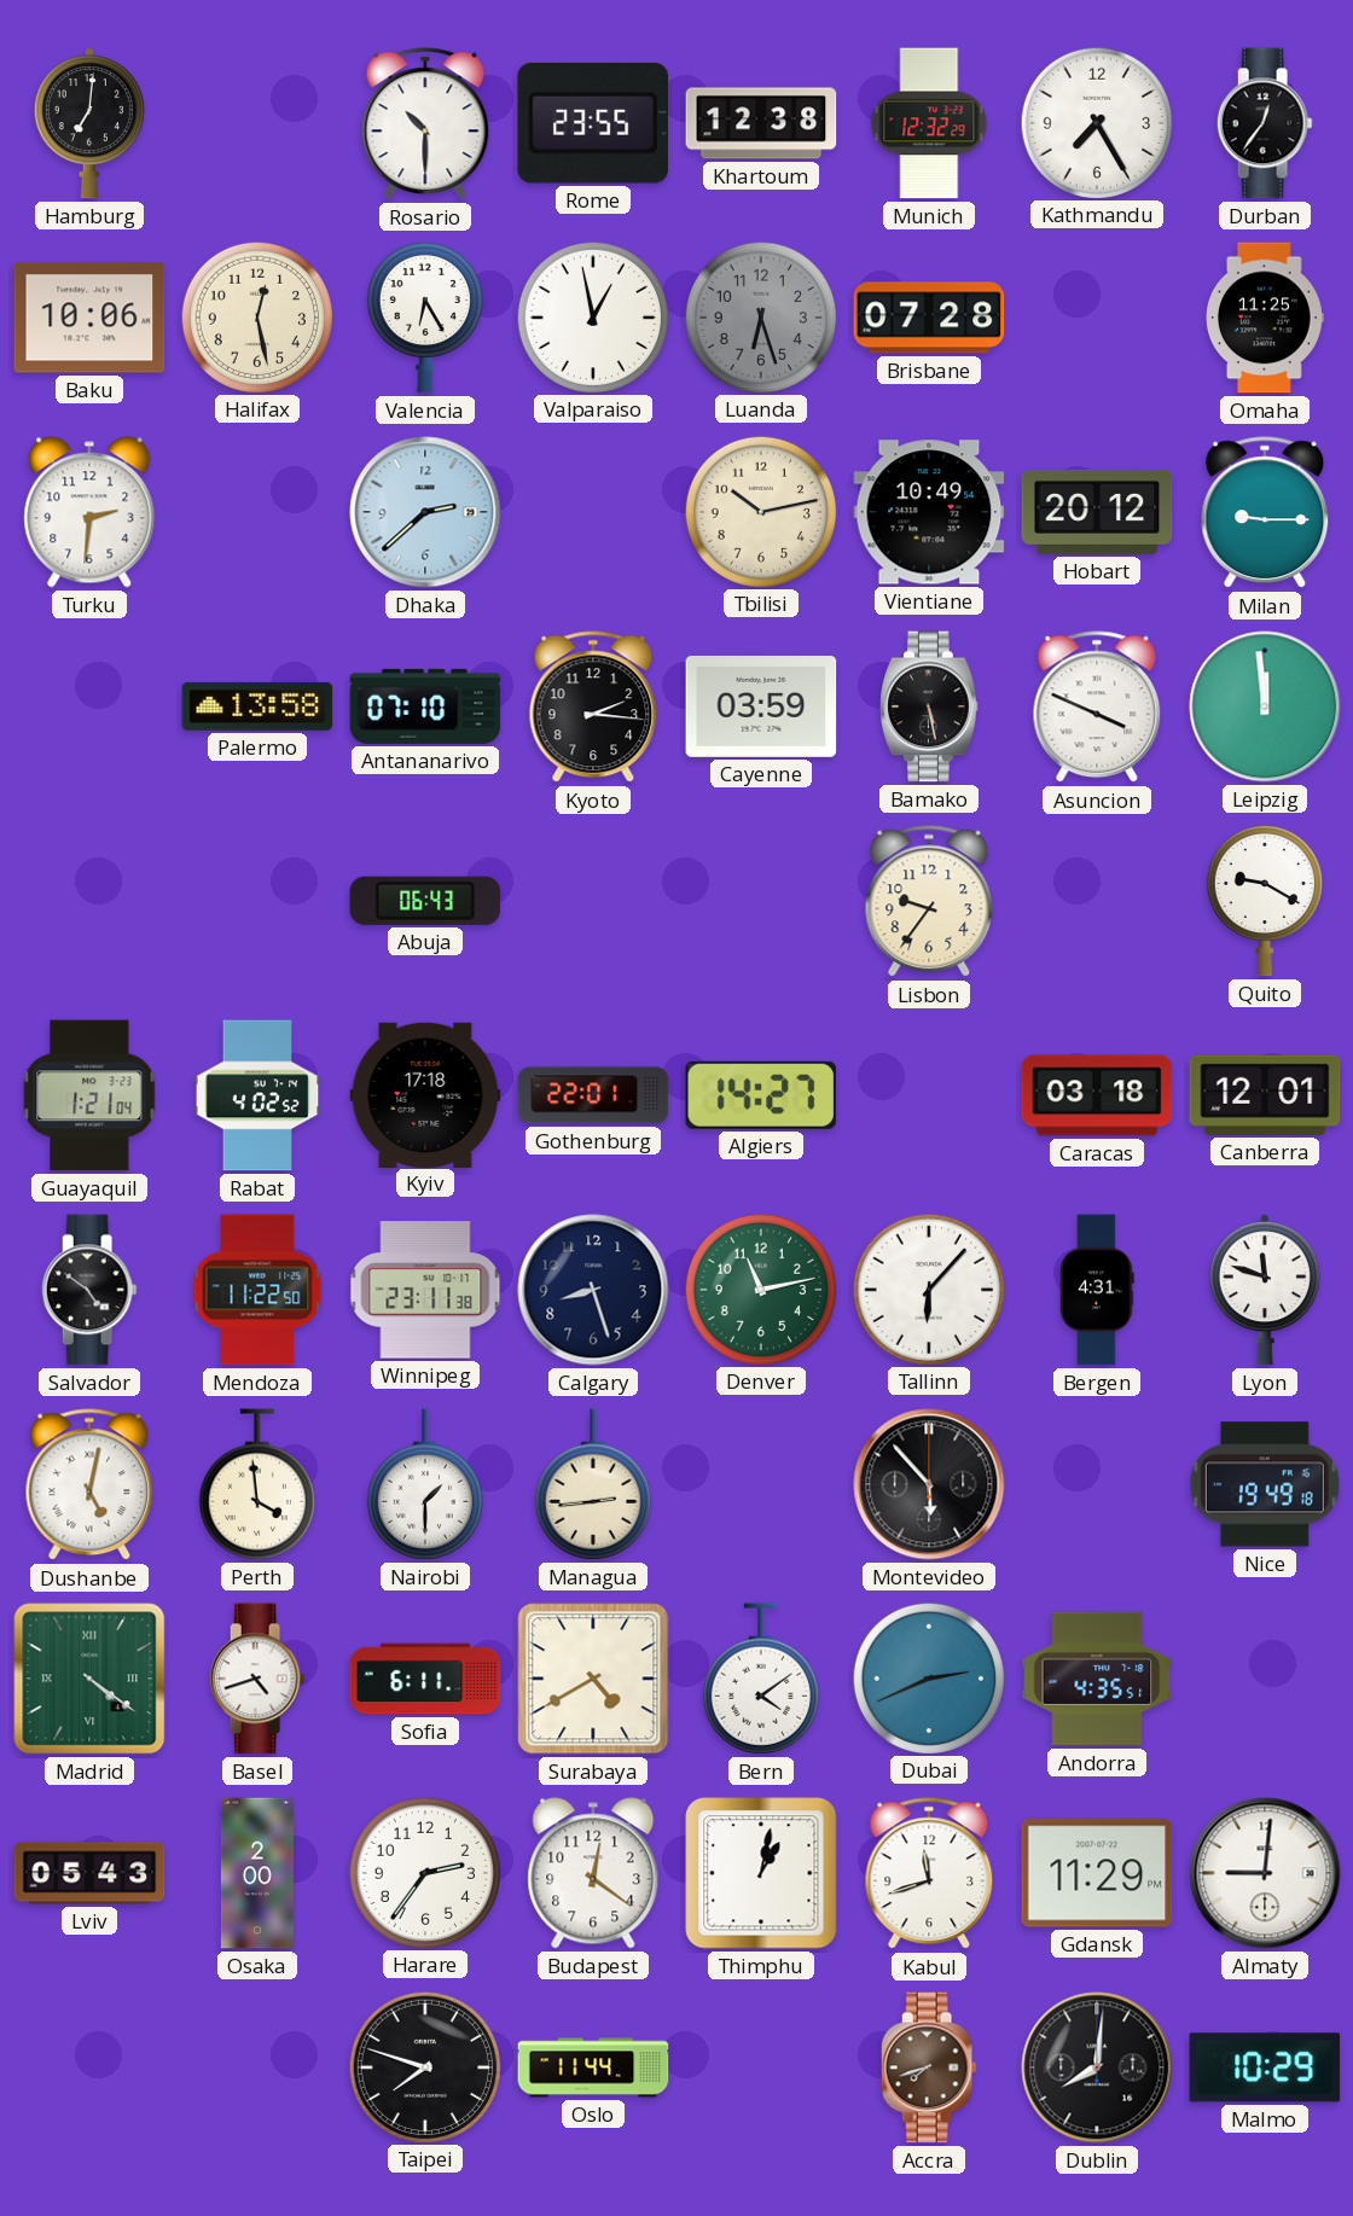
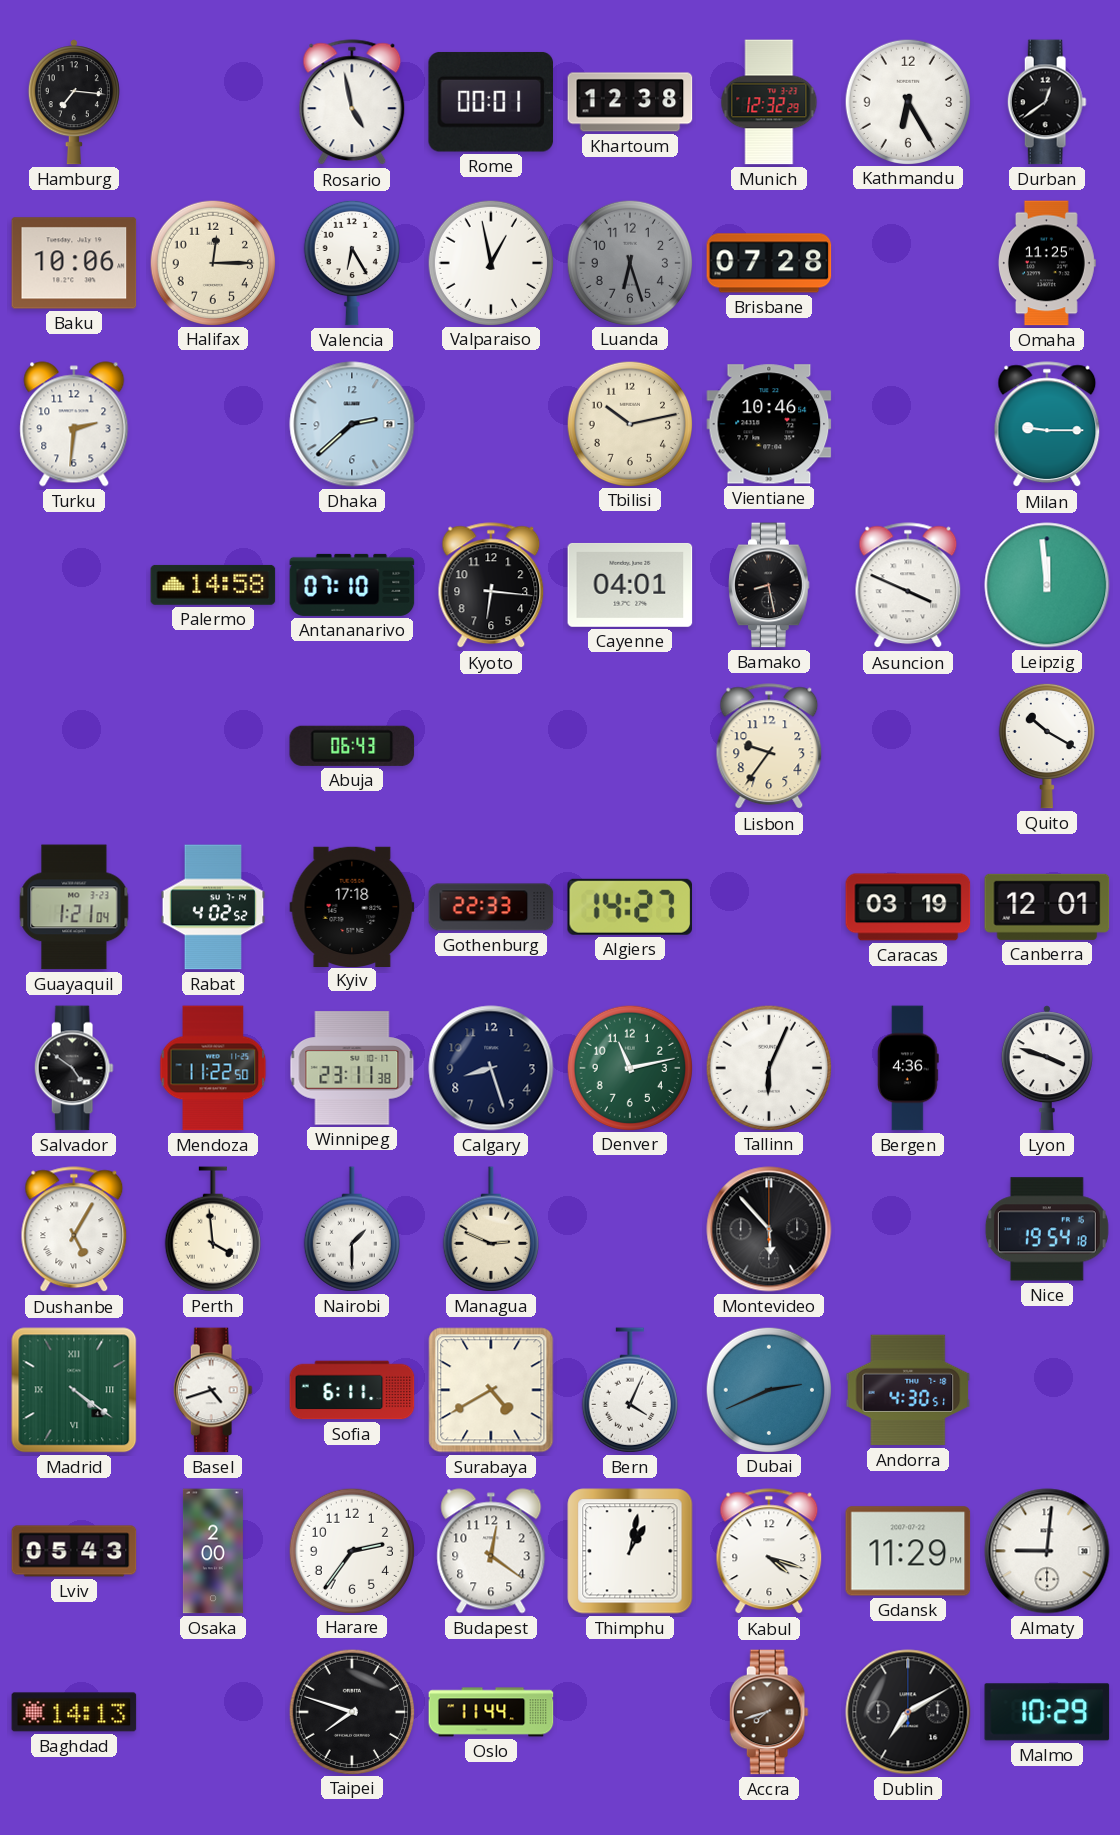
Hamburg: 7:01 -> 7:16
Rosario: 10:30 -> 4:58
Rome: 23:55 -> 00:01
Kathmandu: 7:25 -> 6:25
Durban: 12:36 -> 12:39
Halifax: 12:28 -> 12:15
Vientiane: 10:49 -> 10:46
Hobart: 20:12 -> none
Palermo: 13:58 -> 14:58
Kyoto: 2:16 -> 6:16
Cayenne: 03:59 -> 04:01
Bamako: 5:28 -> 8:28
Quito: 9:20 -> 10:20
Gothenburg: 22:01 -> 22:33
Caracas: 03:18 -> 03:19
Tallinn: 6:07 -> 6:04
Bergen: 4:31 -> 4:36
Lyon: 11:48 -> 3:48
Dushanbe: 5:02 -> 5:05
Managua: 2:44 -> 2:49
Nice: 19:49 -> 19:54
Bern: 4:09 -> 4:04
Andorra: 4:35 -> 4:30
Kabul: 11:42 -> 4:18
Baghdad: none -> 14:13
Dublin: 8:01 -> 7:10
